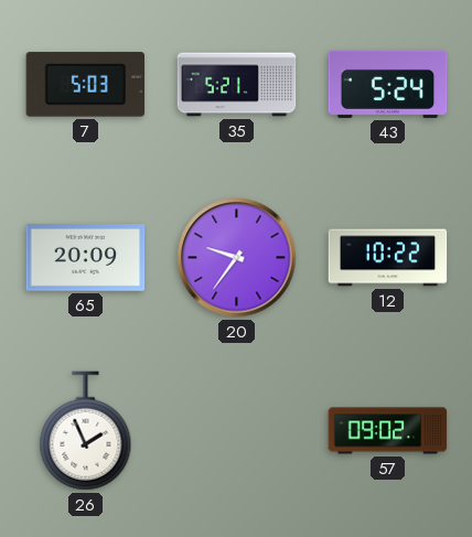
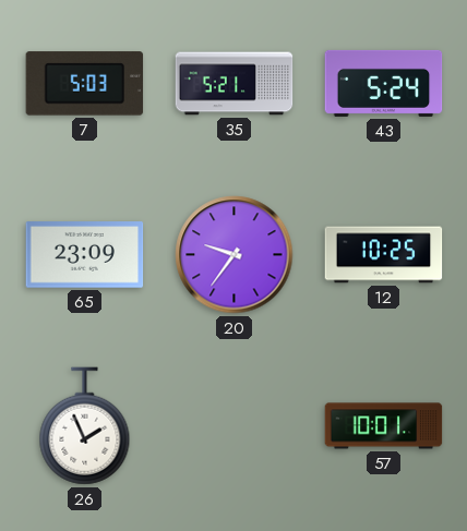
65: 20:09 -> 23:09
12: 10:22 -> 10:25
57: 09:02 -> 10:01
